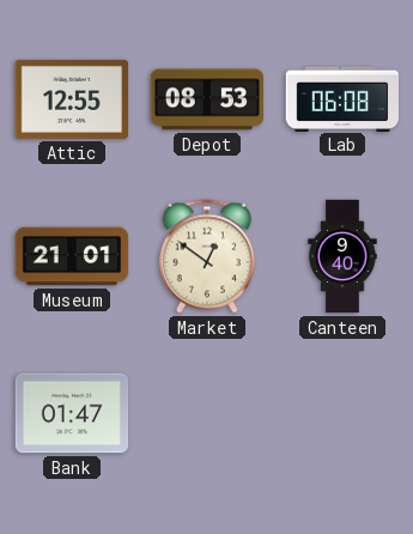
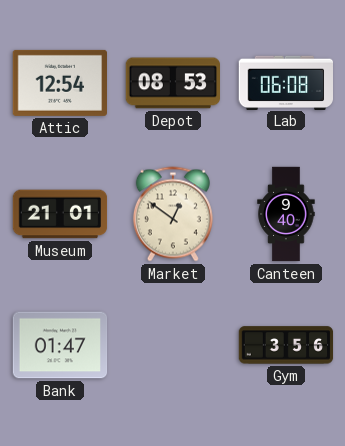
Attic: 12:55 -> 12:54
Gym: none -> 3:56
